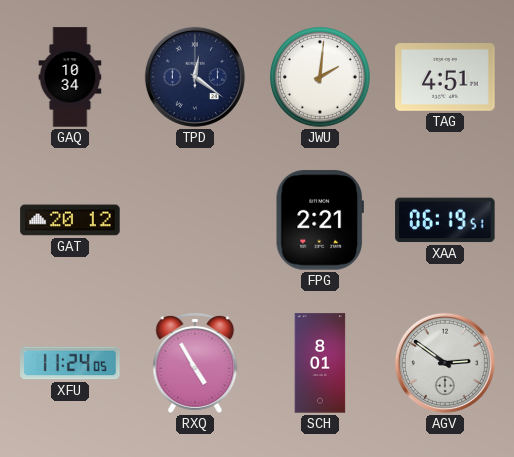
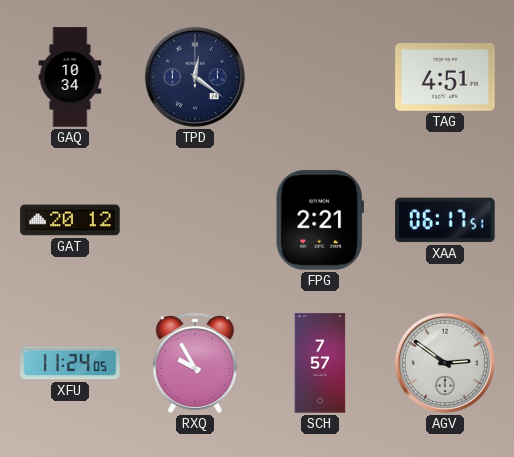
JWU: 2:01 -> none
XAA: 06:19 -> 06:17
RXQ: 4:55 -> 9:55
SCH: 8:01 -> 7:57
